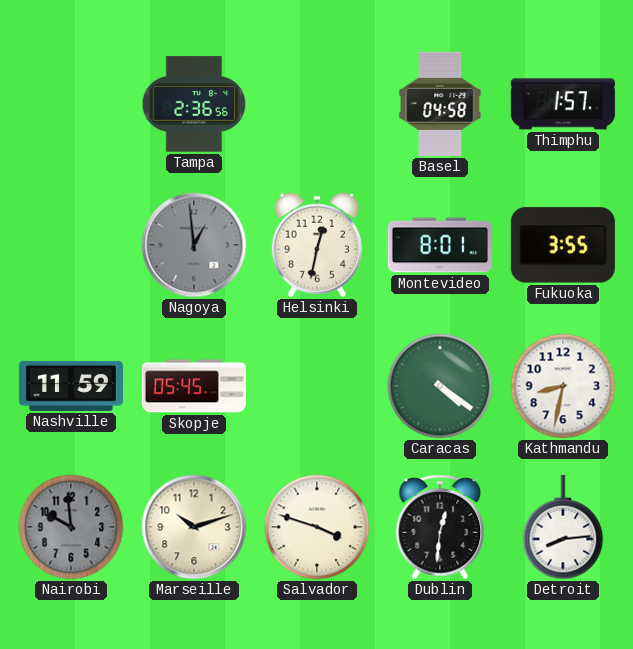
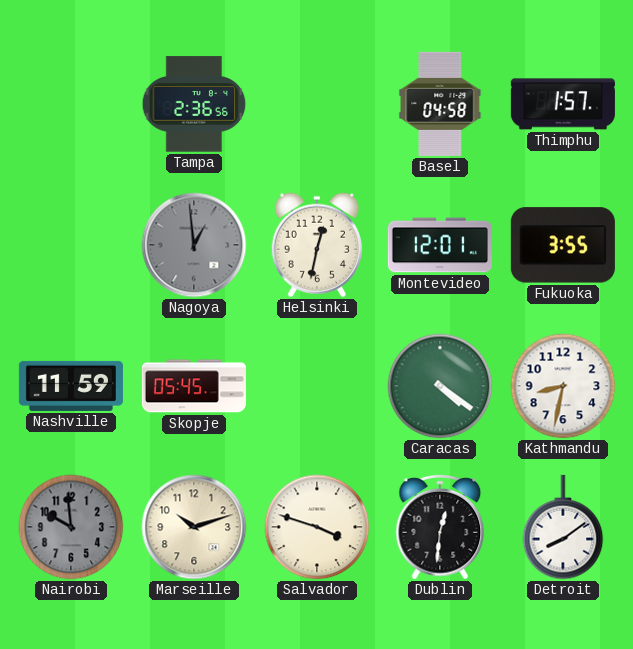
Montevideo: 8:01 -> 12:01
Detroit: 8:14 -> 8:09
